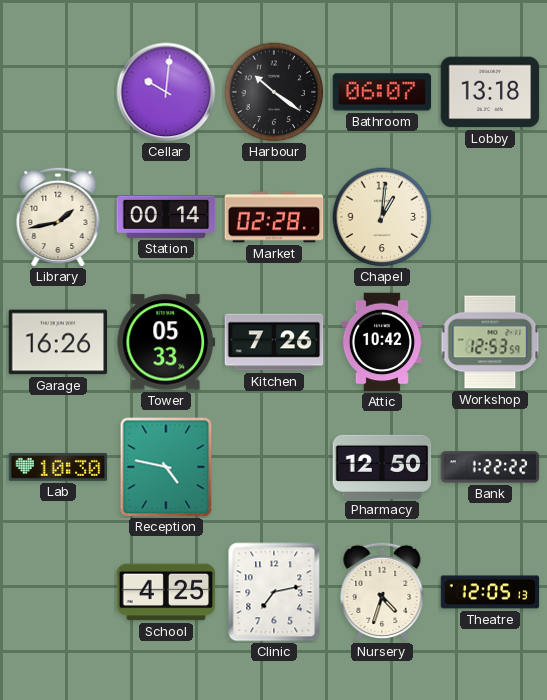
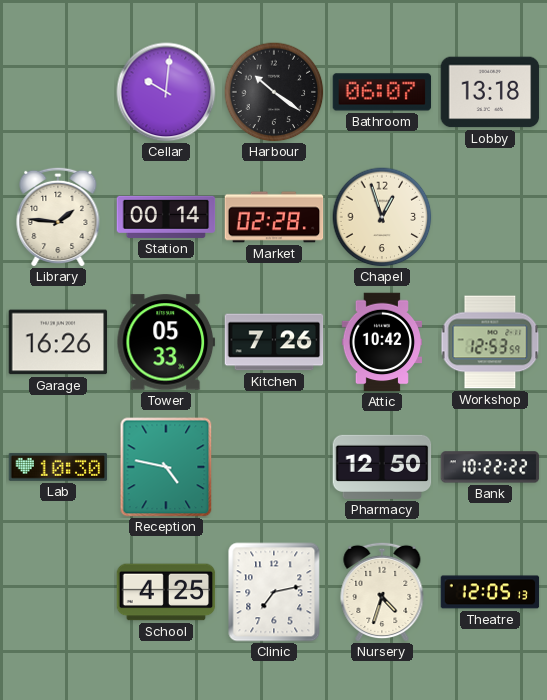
Library: 1:43 -> 1:46
Chapel: 1:01 -> 12:57
Bank: 1:22 -> 10:22
